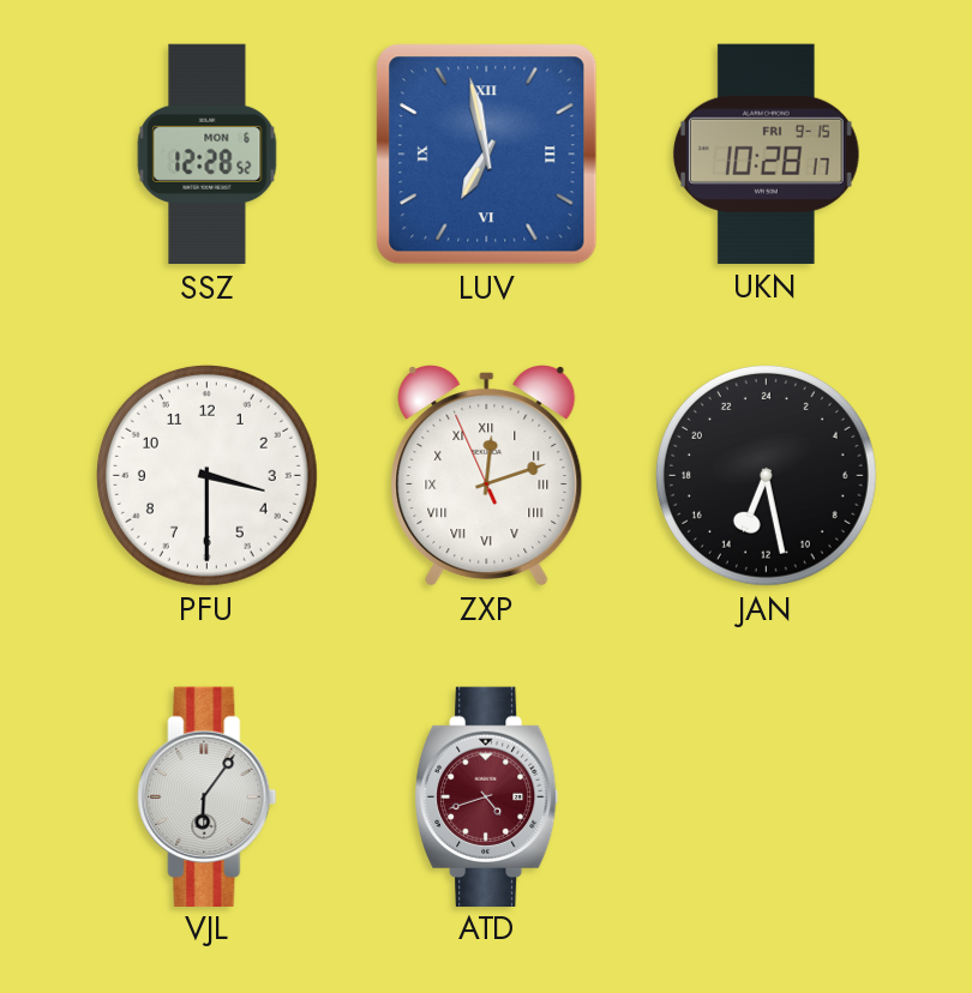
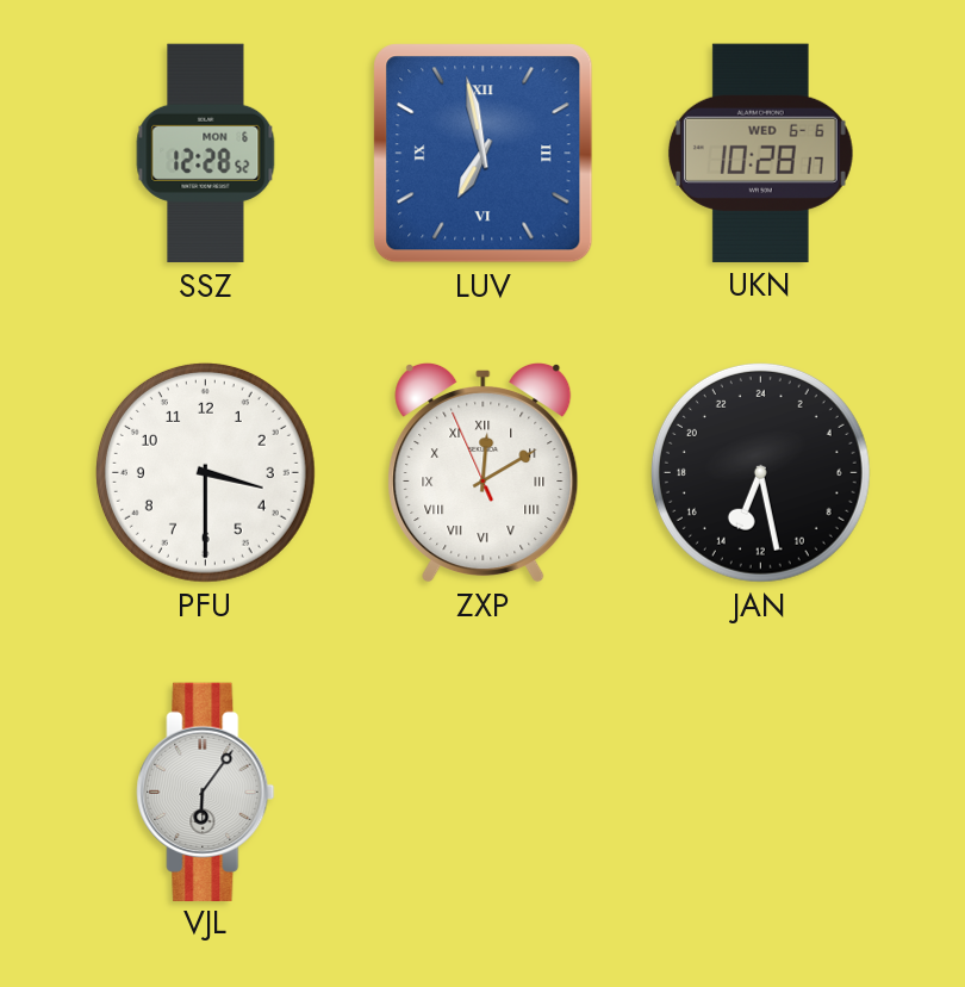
UKN date: FRI 9-15 -> WED 6-6
ZXP: 12:11 -> 12:09
ATD: 4:42 -> none
